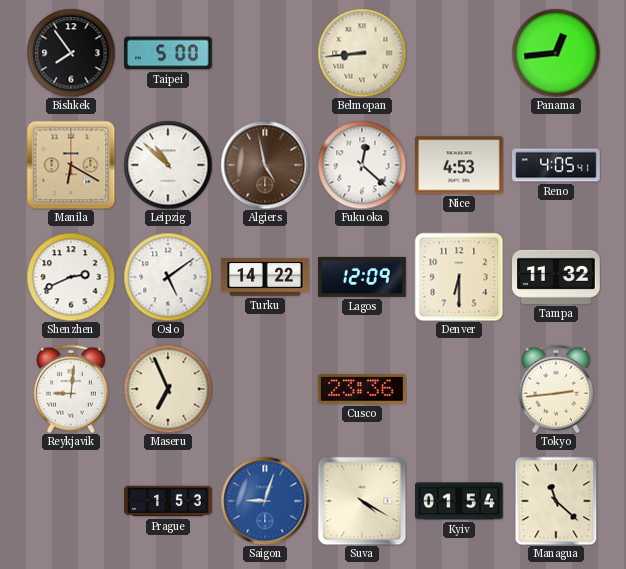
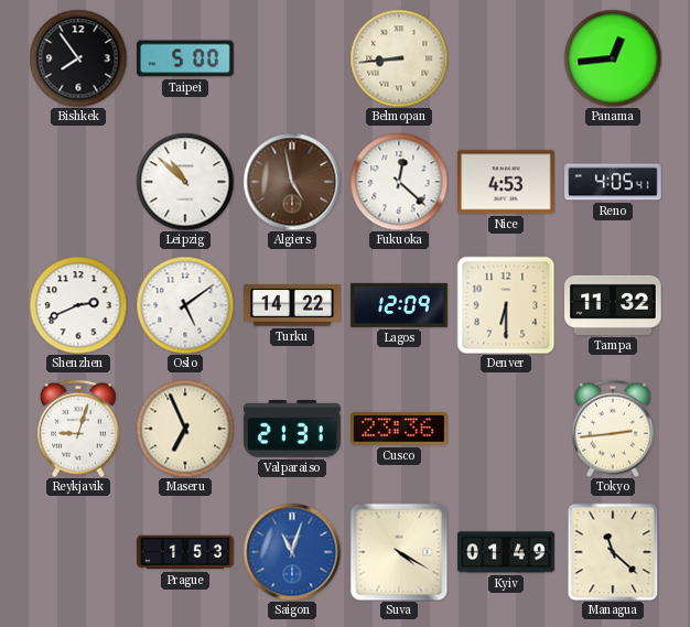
Manila: 6:20 -> none
Reykjavik: 9:01 -> 9:03
Valparaiso: none -> 21:31
Saigon: 9:03 -> 11:03
Kyiv: 01:54 -> 01:49
